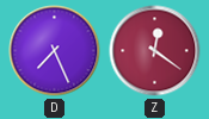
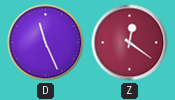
D: 7:26 -> 11:26
